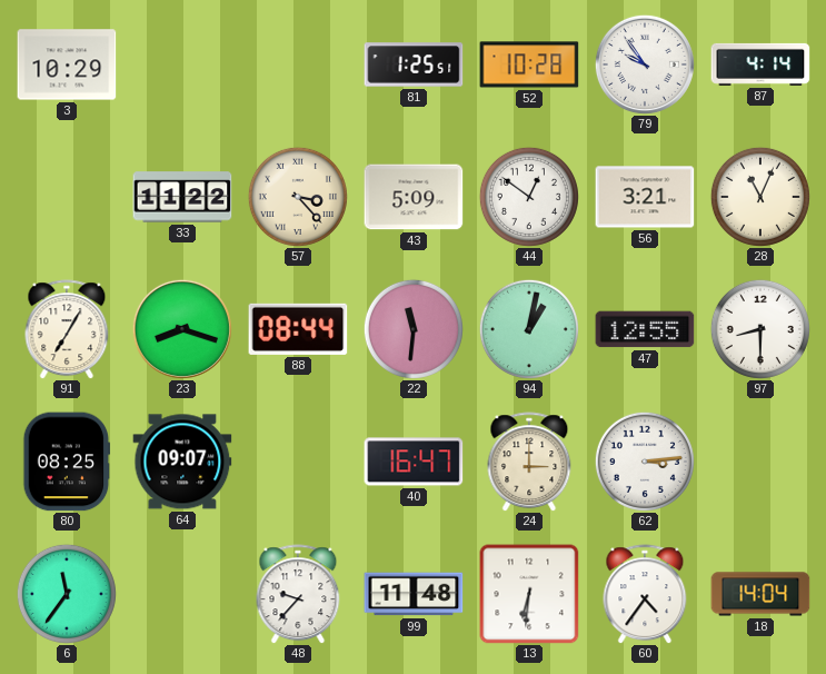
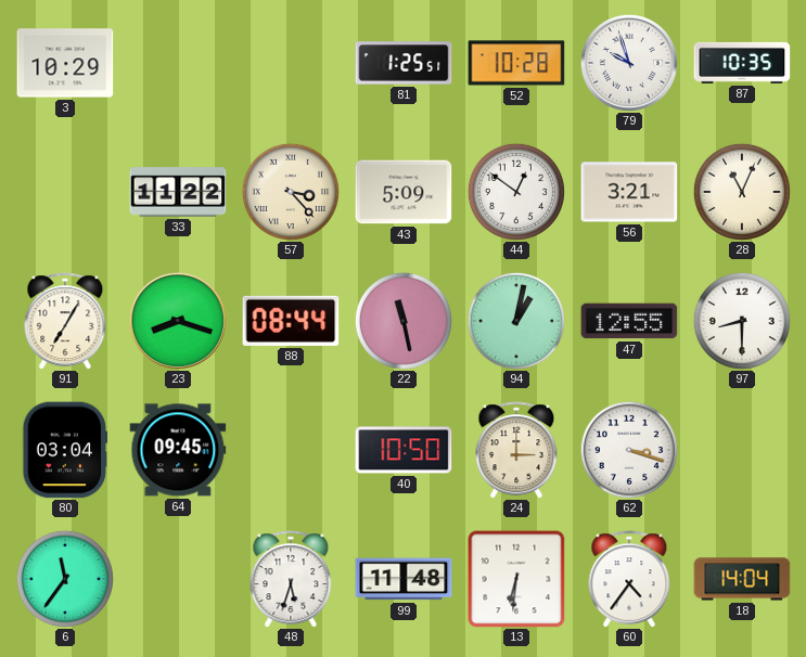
79: 9:54 -> 9:57
87: 4:14 -> 10:35
22: 11:31 -> 11:28
80: 08:25 -> 03:04
64: 09:07 -> 09:45
40: 16:47 -> 10:50
62: 3:14 -> 3:18
48: 9:37 -> 5:33
